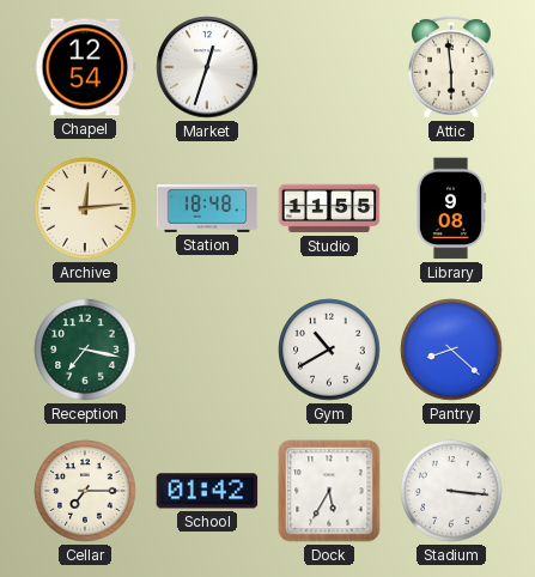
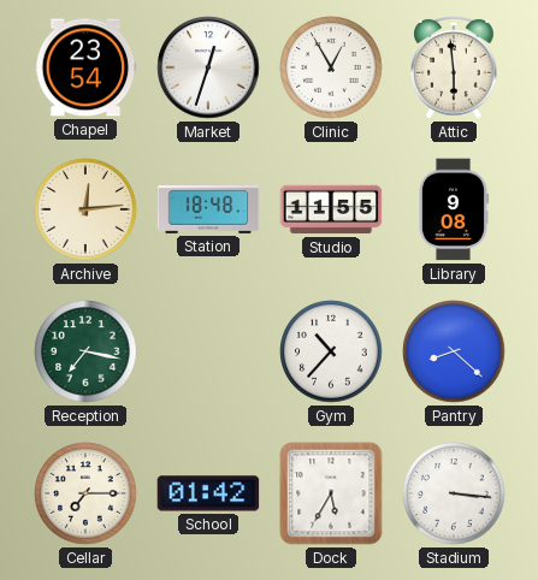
Chapel: 12:54 -> 23:54
Clinic: none -> 12:55
Gym: 10:40 -> 10:37
